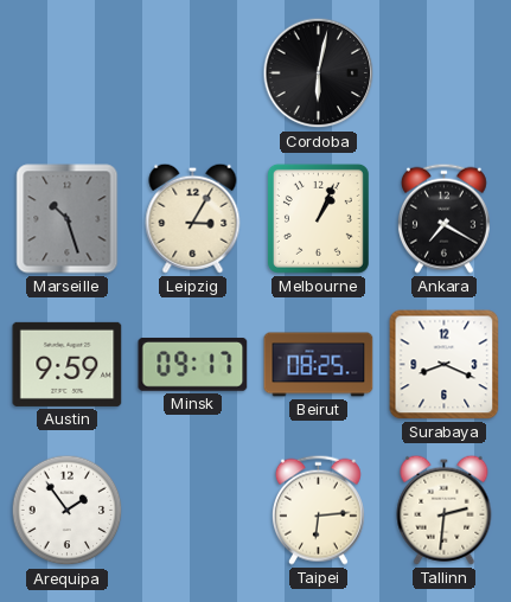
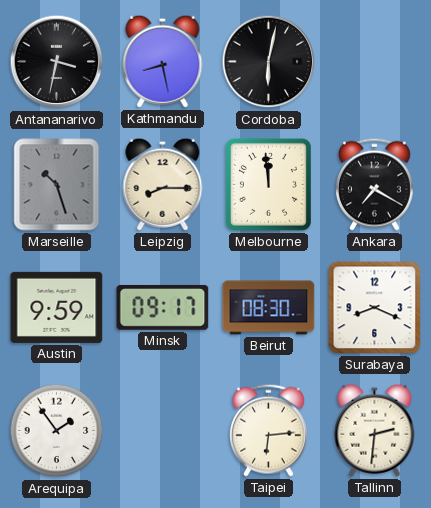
Antananarivo: none -> 3:32
Kathmandu: none -> 8:28
Leipzig: 3:05 -> 8:15
Melbourne: 1:04 -> 11:59
Beirut: 08:25 -> 08:30
